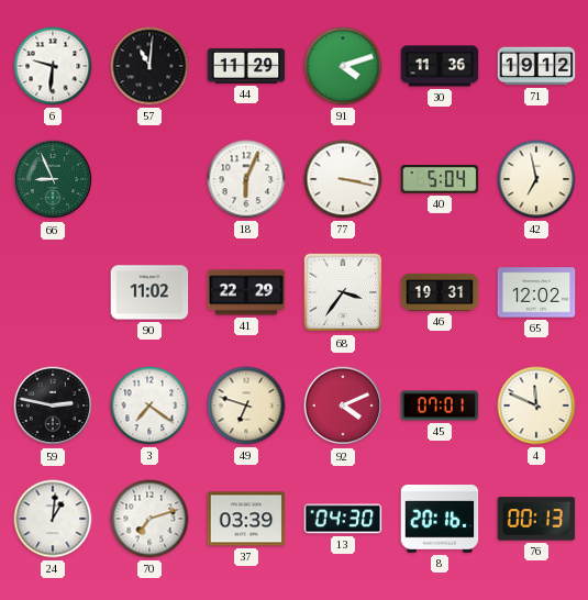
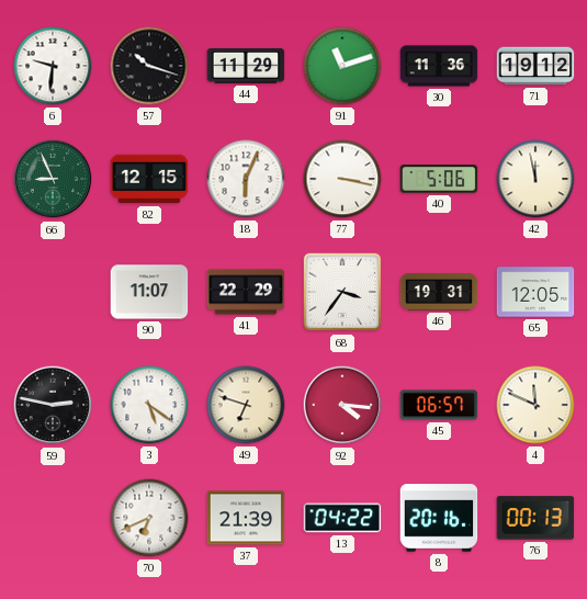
57: 11:01 -> 10:18
91: 4:12 -> 11:12
82: none -> 12:15
40: 5:04 -> 5:06
42: 6:58 -> 11:58
90: 11:02 -> 11:07
65: 12:02 -> 12:05
3: 7:21 -> 5:21
92: 4:11 -> 4:16
45: 07:01 -> 06:57
24: 1:01 -> none
70: 7:12 -> 6:41
37: 03:39 -> 21:39
13: 04:30 -> 04:22
